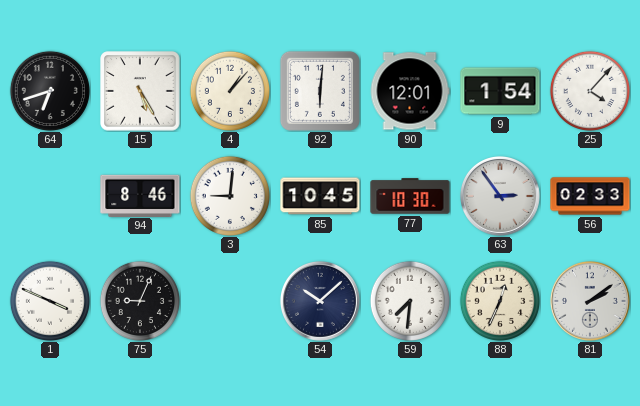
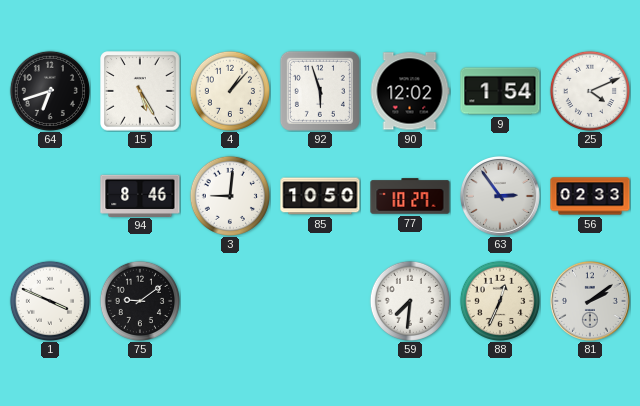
92: 6:01 -> 5:57
90: 12:01 -> 12:02
25: 4:07 -> 4:11
85: 10:45 -> 10:50
77: 10:30 -> 10:27
75: 9:04 -> 9:09
54: 10:08 -> none
